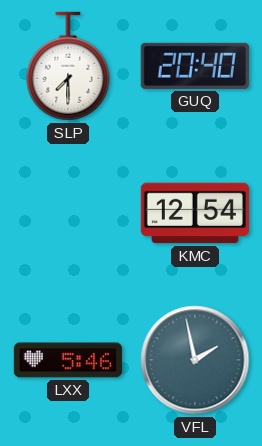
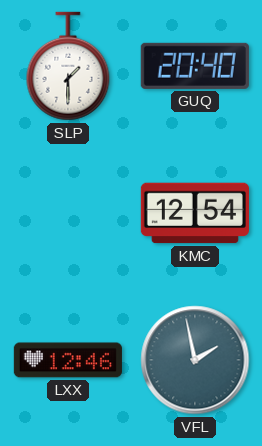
SLP: 7:30 -> 1:30
LXX: 5:46 -> 12:46
